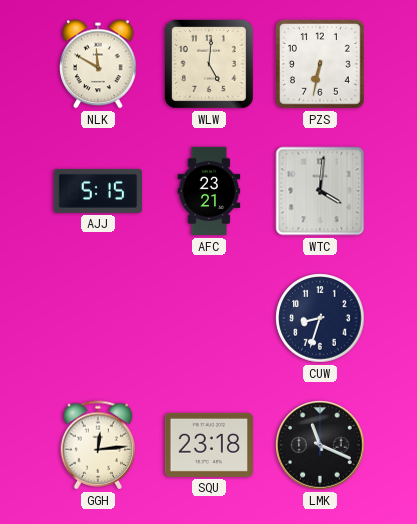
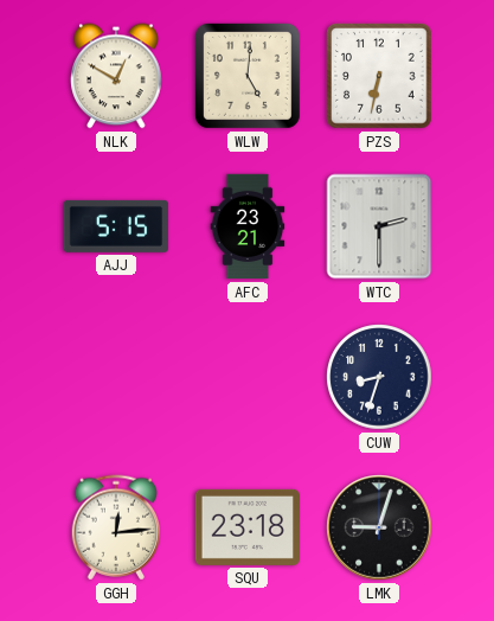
NLK: 11:50 -> 12:50
WTC: 4:01 -> 2:30
LMK: 11:19 -> 9:03
